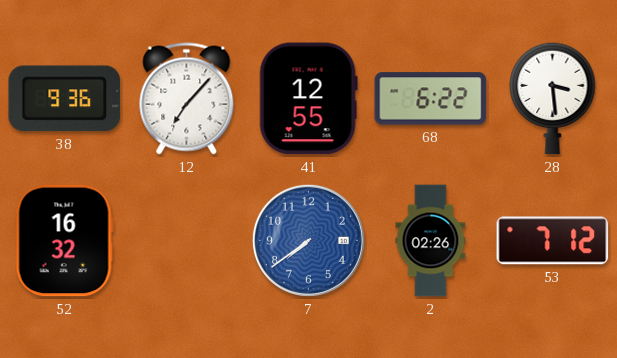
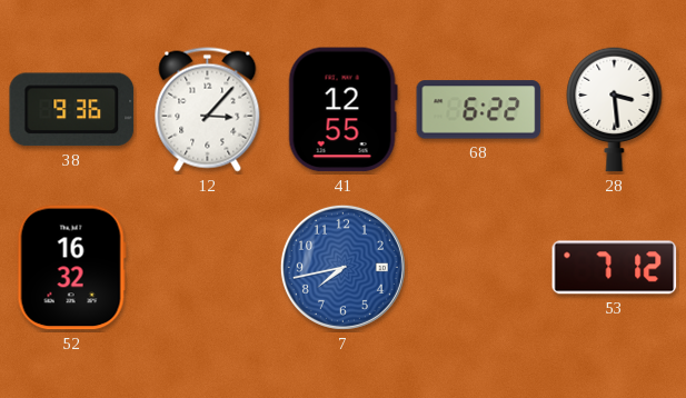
12: 7:07 -> 3:07
7: 7:39 -> 7:43
2: 02:26 -> none
